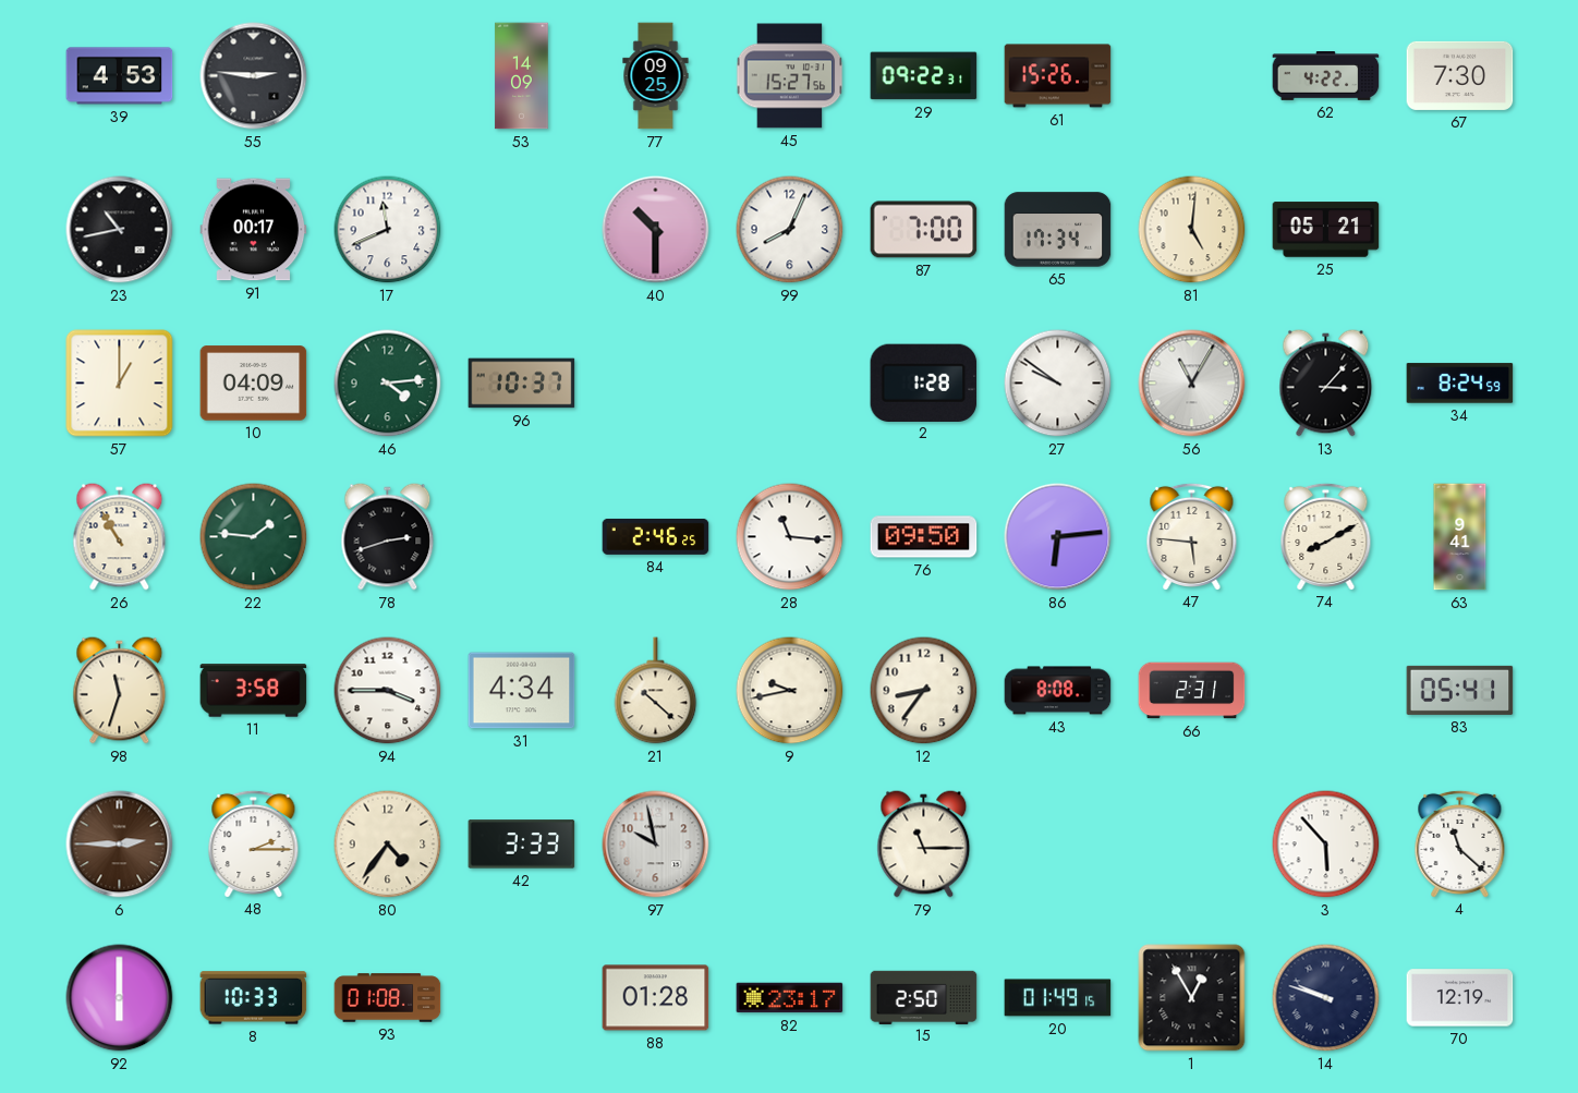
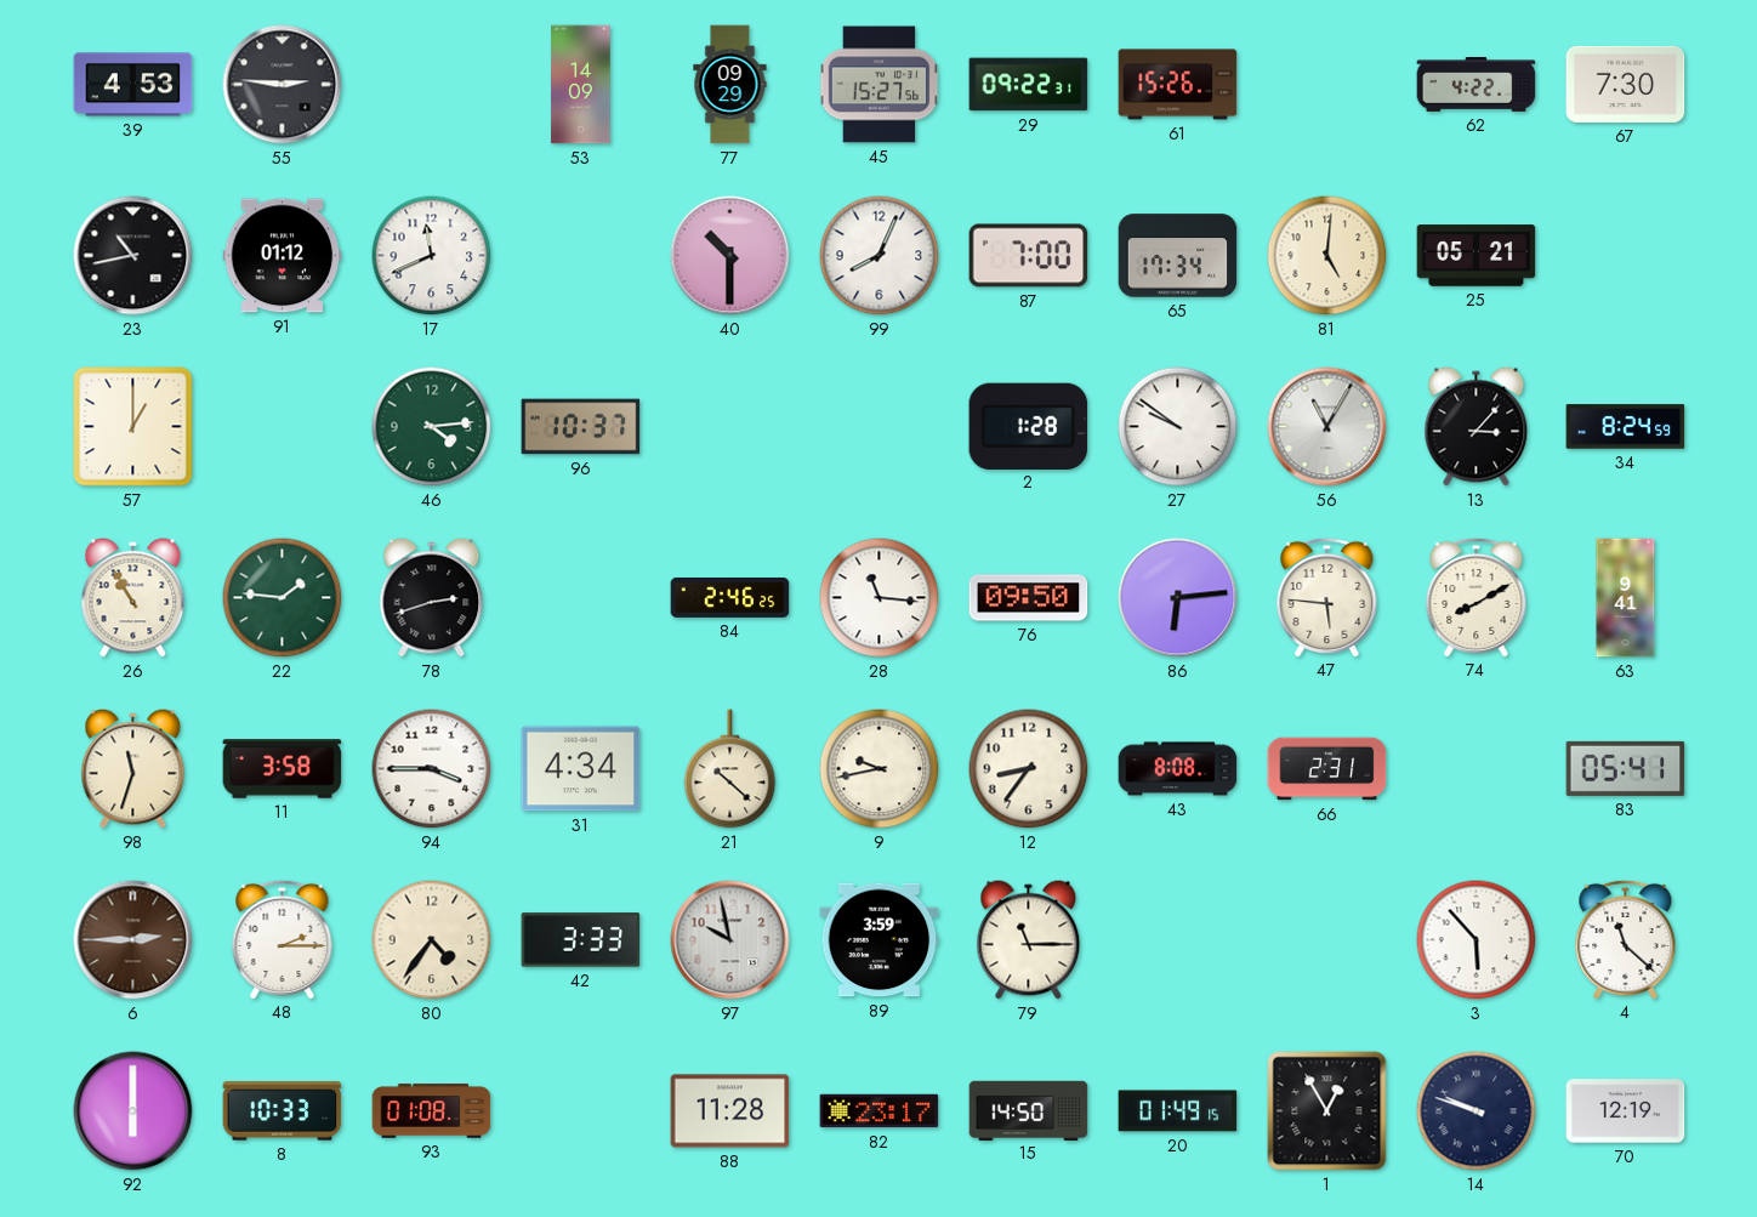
77: 09:25 -> 09:29
91: 00:17 -> 01:12
10: 04:09 -> none
89: none -> 3:59
88: 01:28 -> 11:28
15: 2:50 -> 14:50
